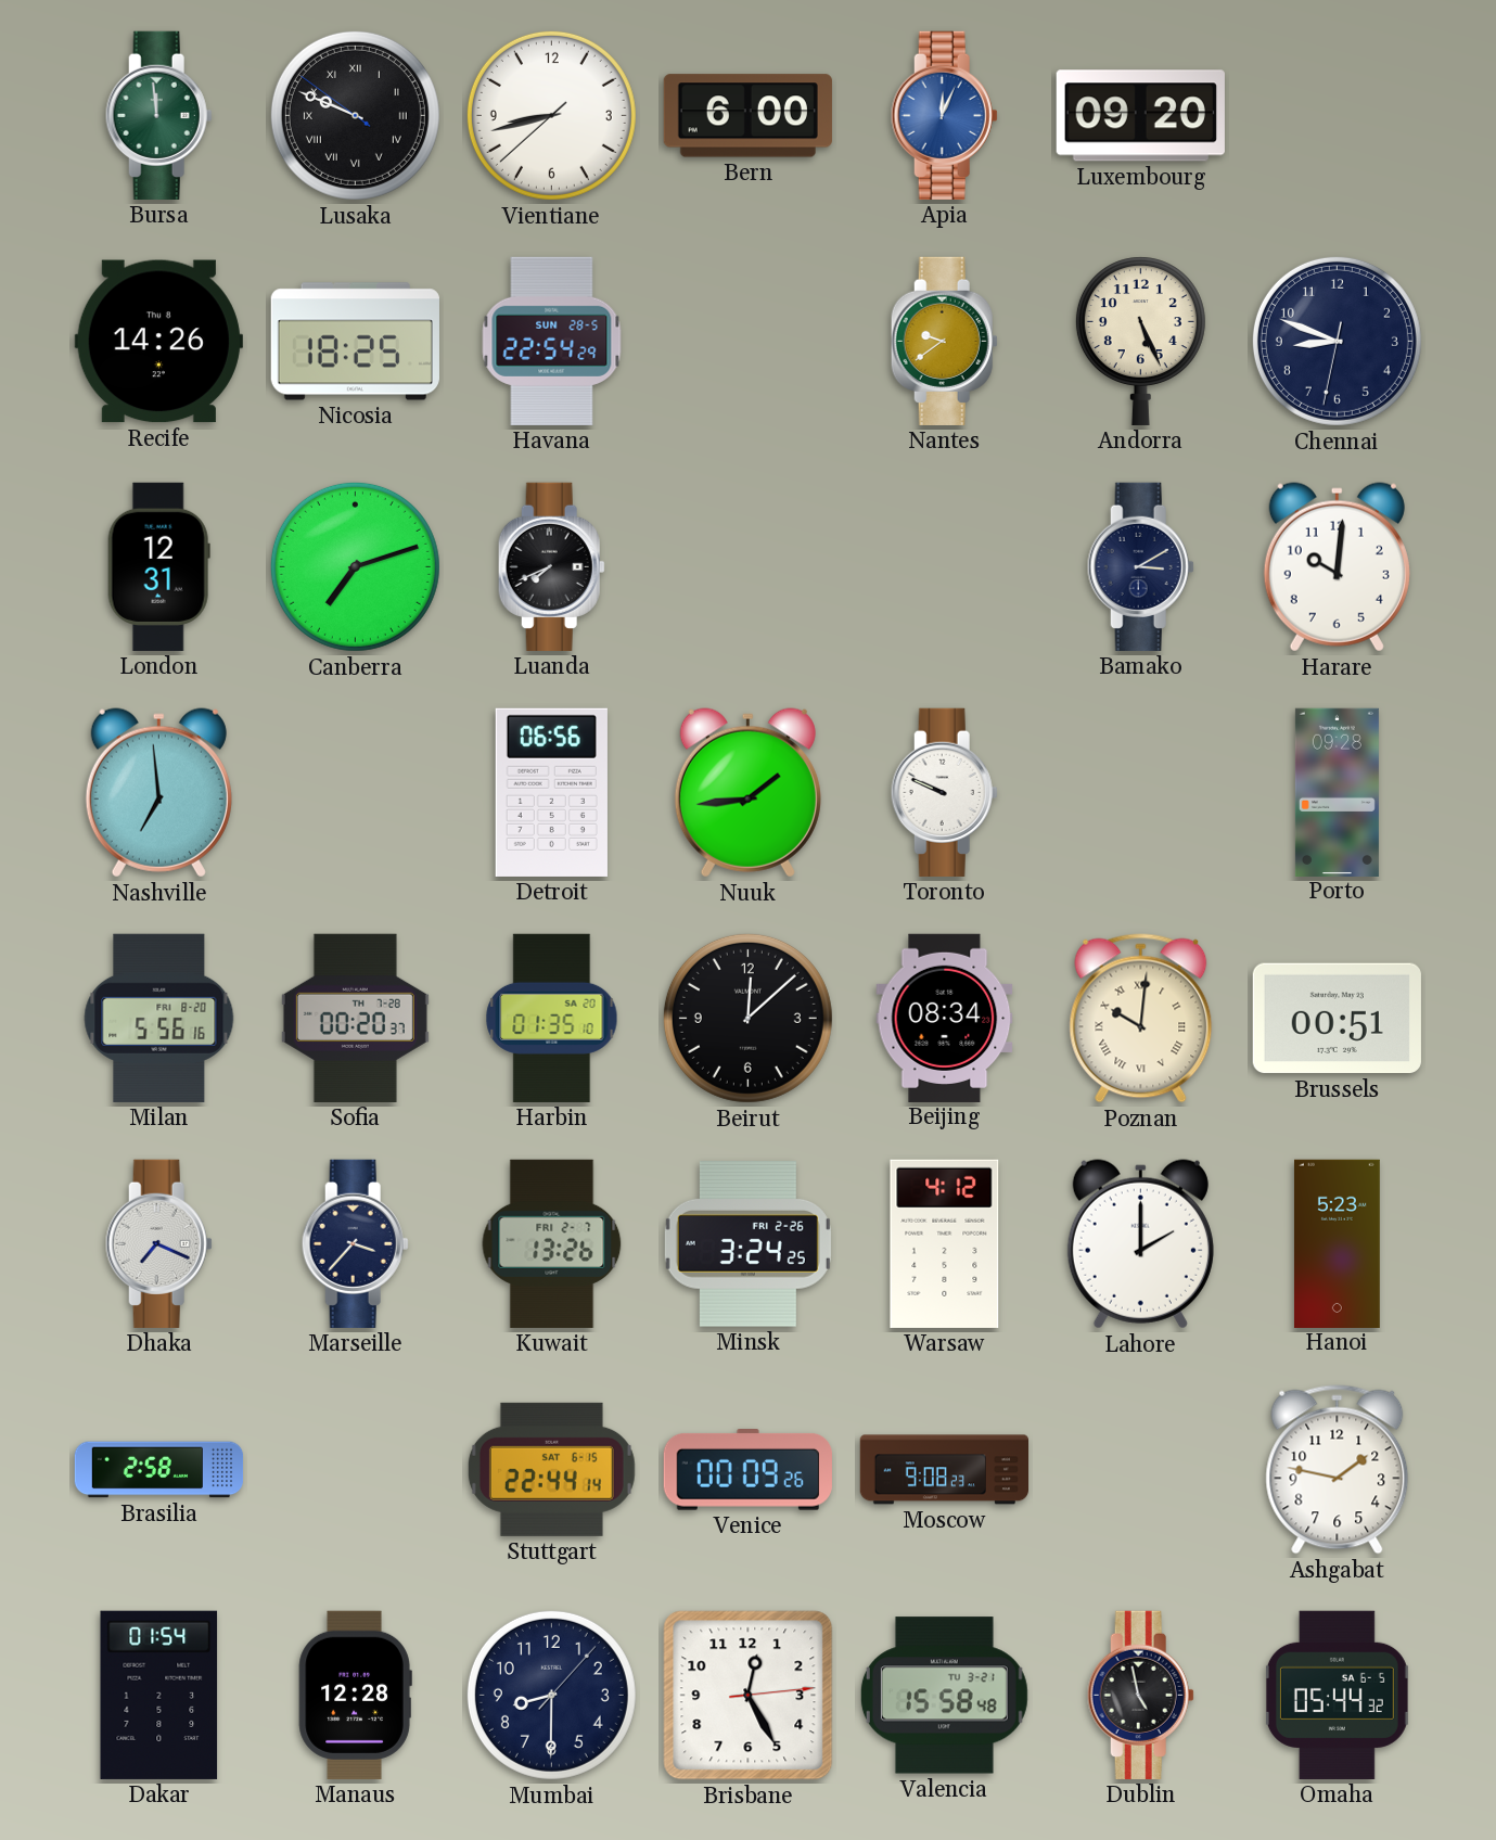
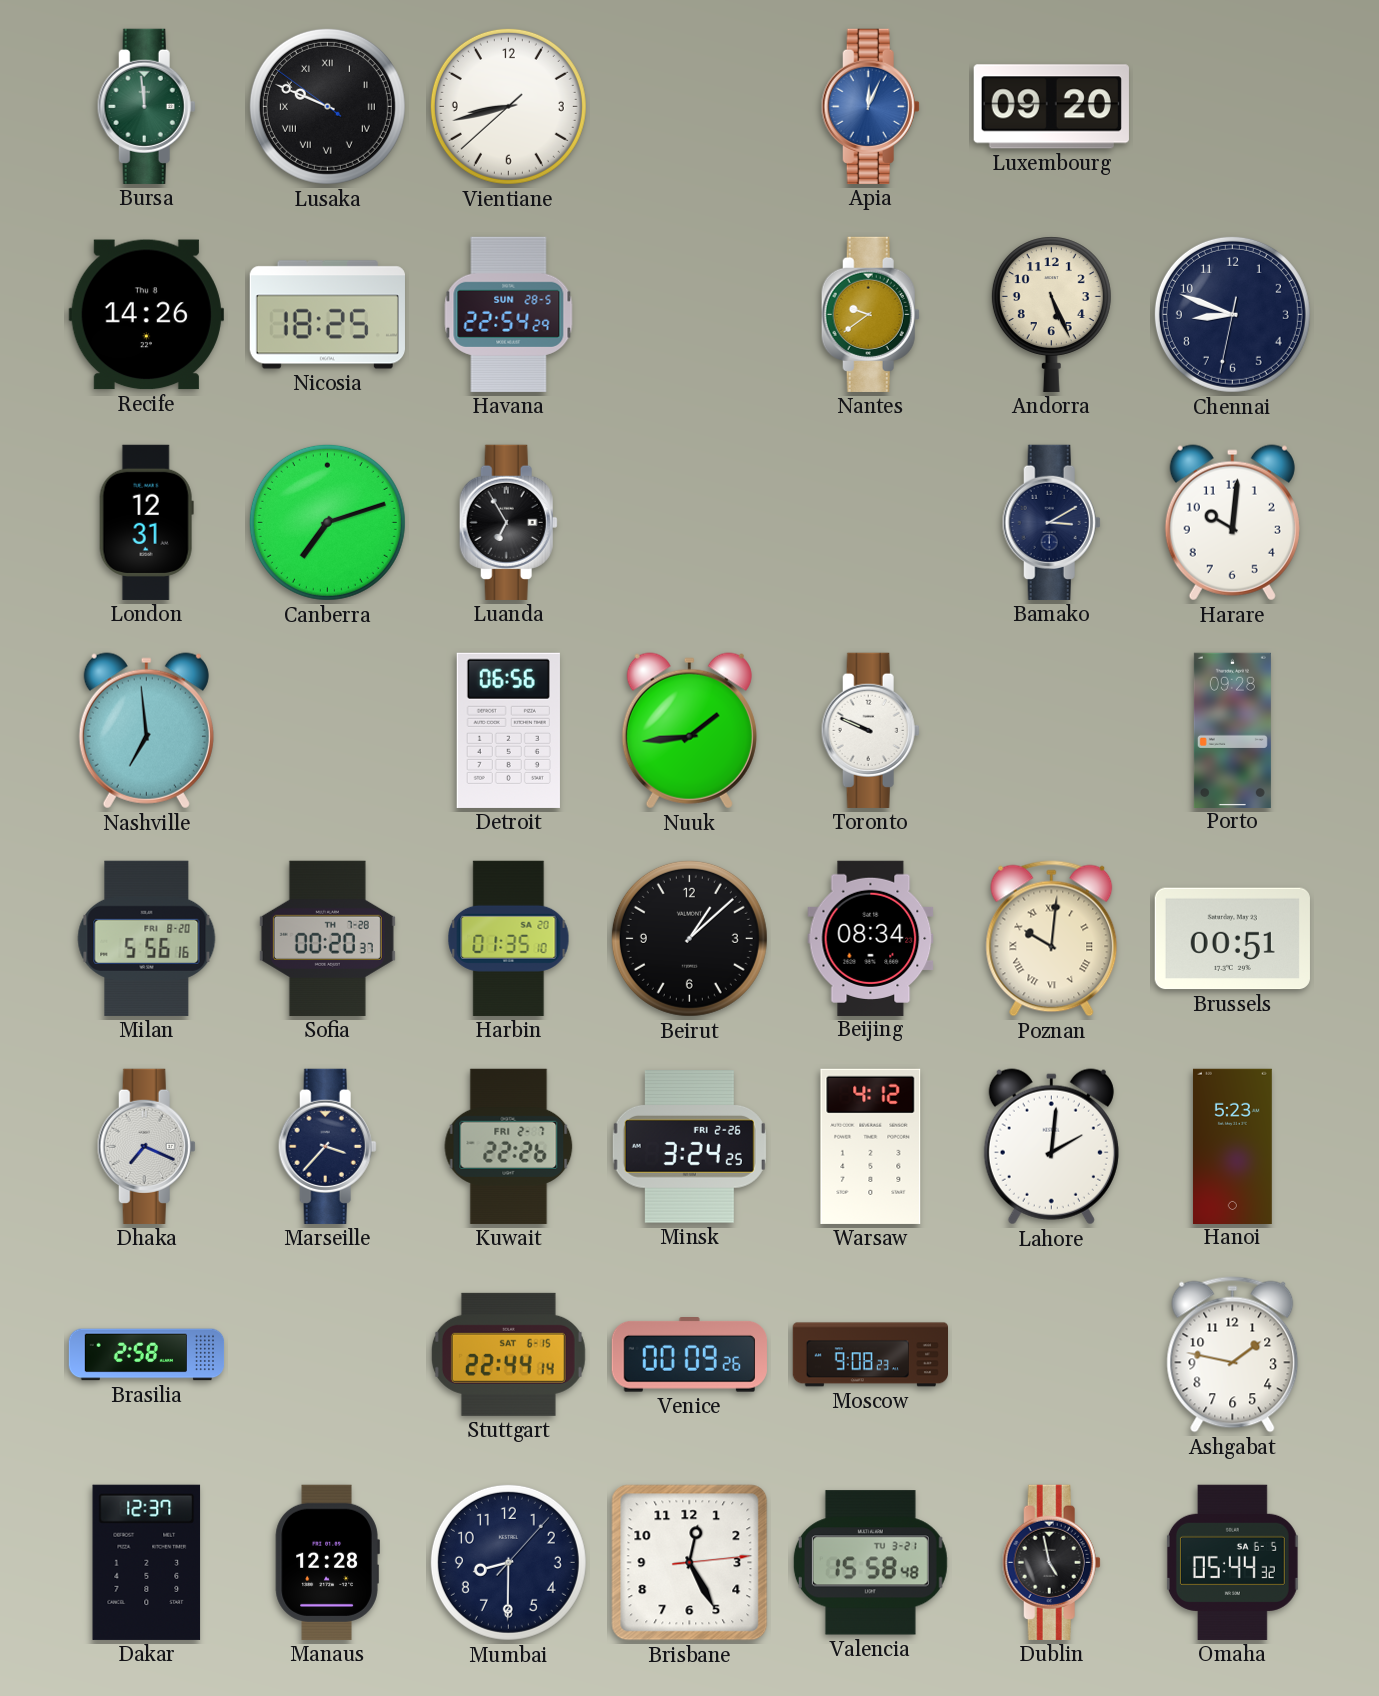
Bern: 6:00 -> none
Luanda: 7:41 -> 6:55
Beirut: 12:08 -> 1:08
Kuwait: 13:26 -> 22:26
Lahore: 2:00 -> 2:01
Dakar: 01:54 -> 12:37
